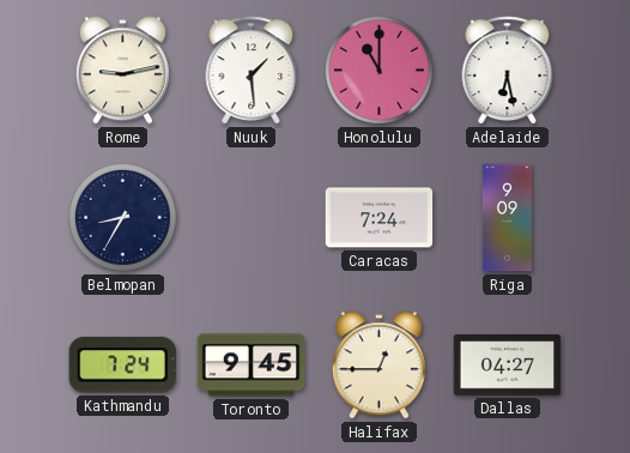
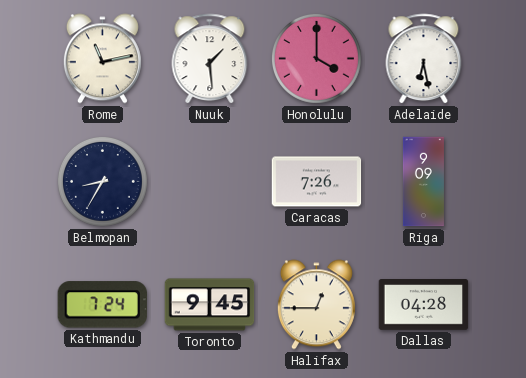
Rome: 9:13 -> 11:13
Honolulu: 11:00 -> 4:00
Caracas: 7:24 -> 7:26
Dallas: 04:27 -> 04:28
